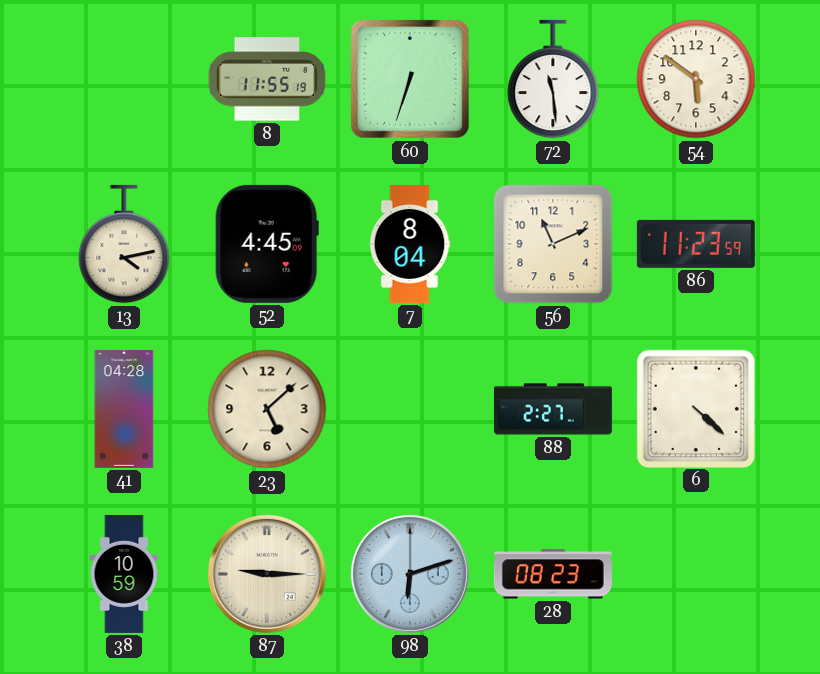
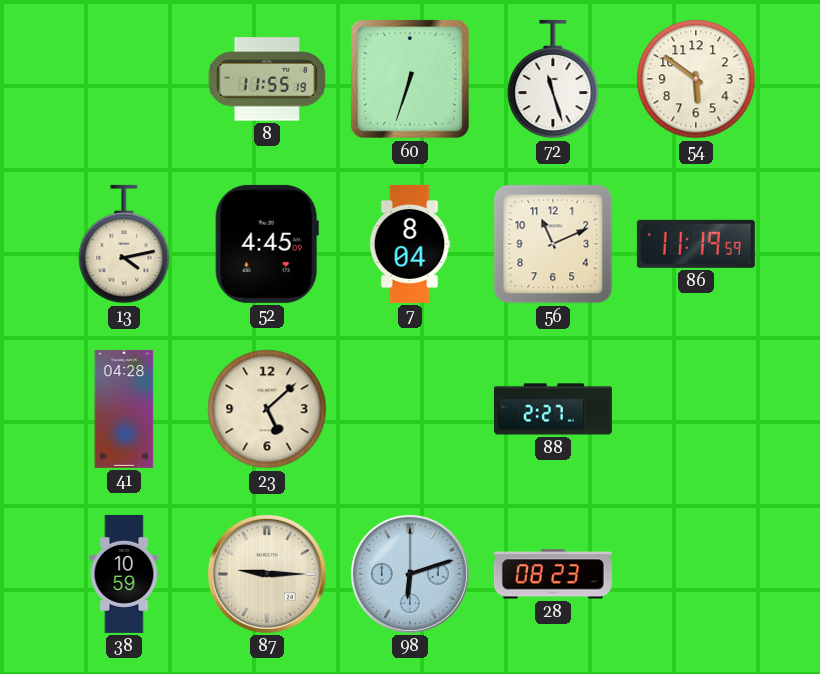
72: 11:29 -> 11:27
86: 11:23 -> 11:19
6: 4:22 -> none
